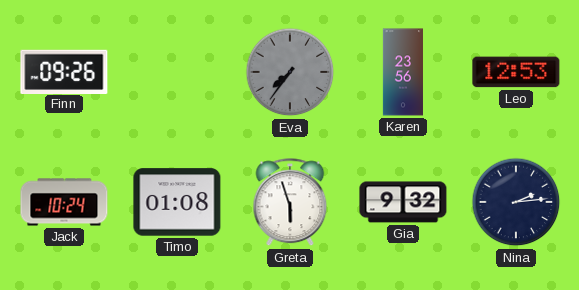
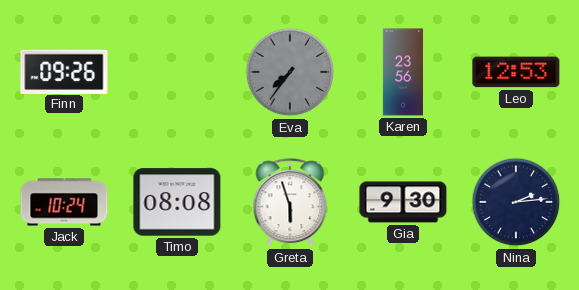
Timo: 01:08 -> 08:08
Gia: 9:32 -> 9:30
